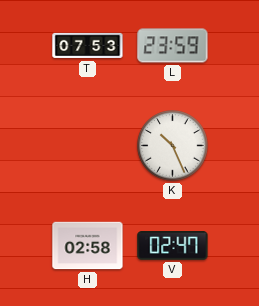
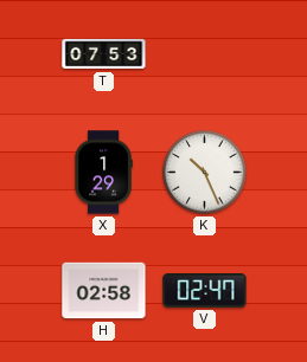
L: 23:59 -> none
X: none -> 1:29
